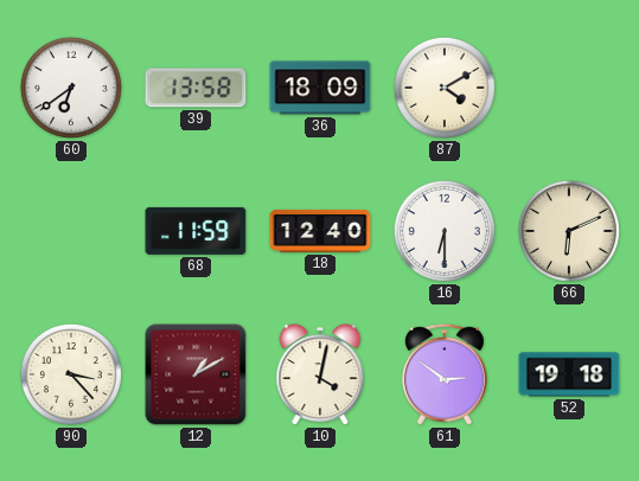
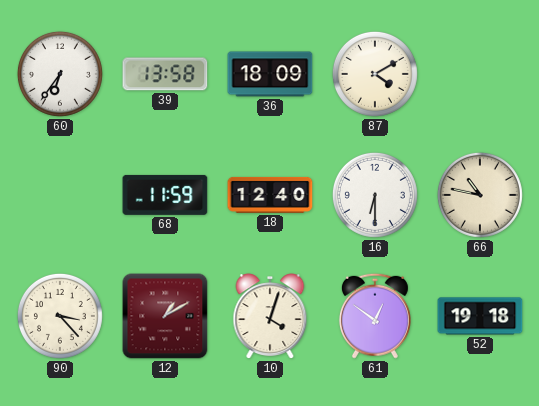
60: 6:39 -> 6:36
66: 6:11 -> 10:47
10: 4:02 -> 4:03
61: 2:51 -> 12:51
